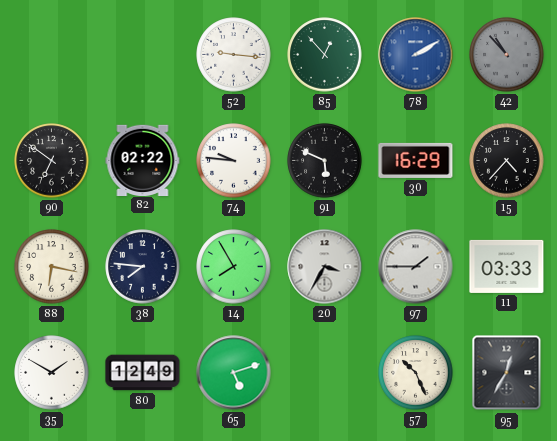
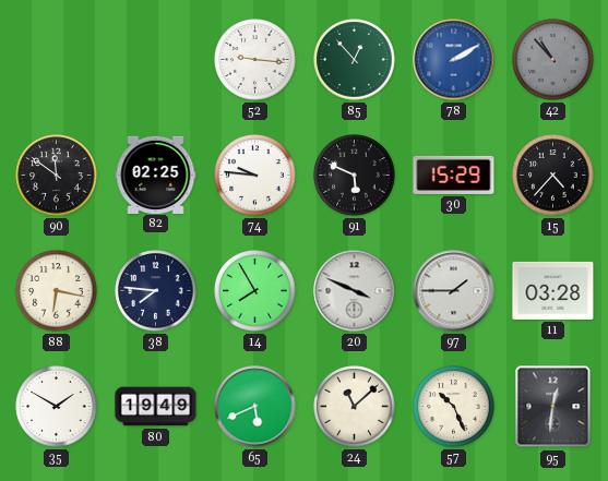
90: 6:51 -> 11:51
82: 02:22 -> 02:25
30: 16:29 -> 15:29
20: 3:35 -> 3:49
11: 03:33 -> 03:28
80: 12:49 -> 19:49
65: 5:12 -> 5:41
24: none -> 11:08
95: 12:35 -> 12:31
